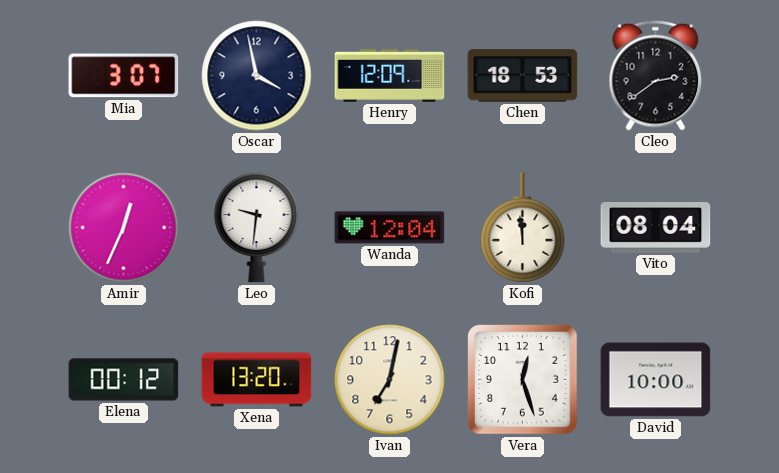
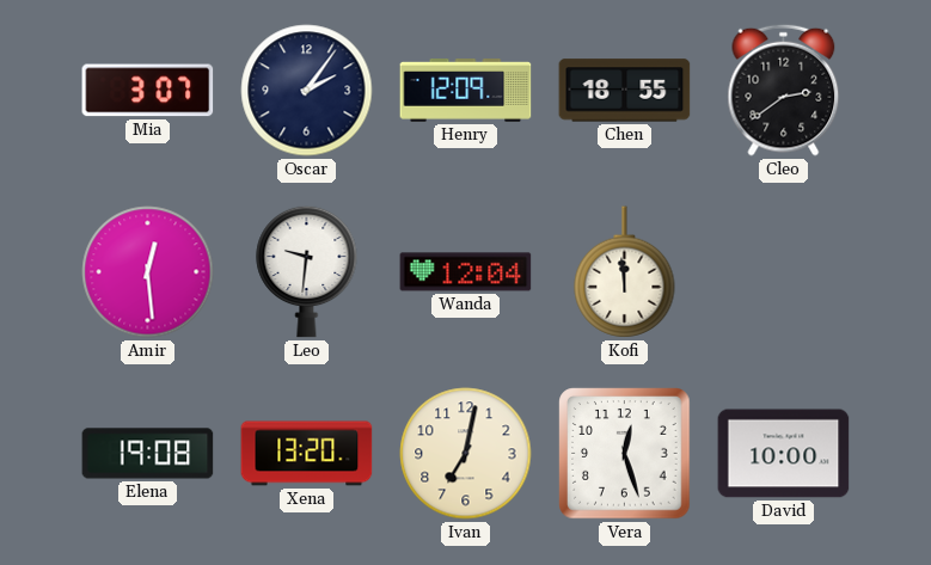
Oscar: 3:58 -> 2:06
Chen: 18:53 -> 18:55
Amir: 12:34 -> 12:29
Vito: 08:04 -> none
Elena: 00:12 -> 19:08
